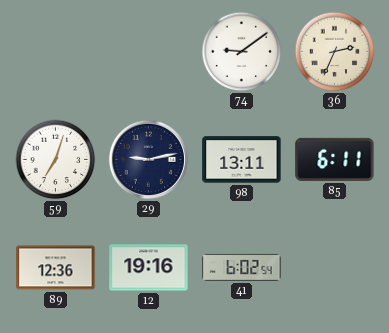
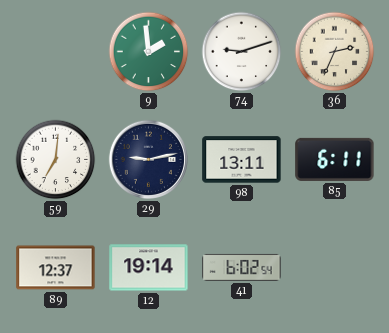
9: none -> 1:59
74: 9:09 -> 9:12
59: 7:03 -> 7:01
89: 12:36 -> 12:37
12: 19:16 -> 19:14
